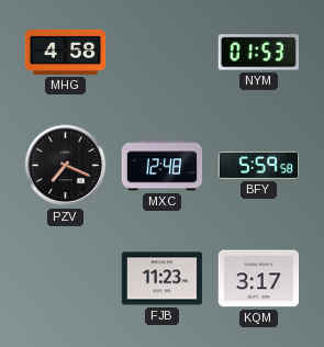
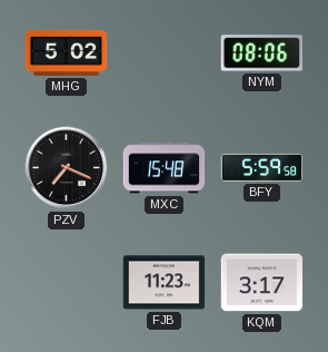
MHG: 4:58 -> 5:02
NYM: 01:53 -> 08:06
MXC: 12:48 -> 15:48
